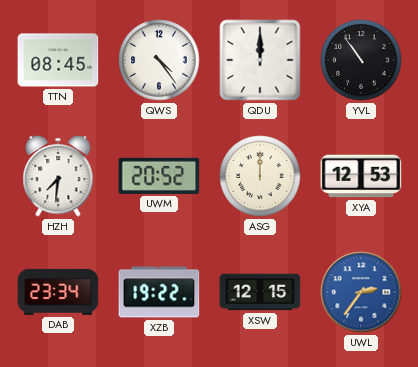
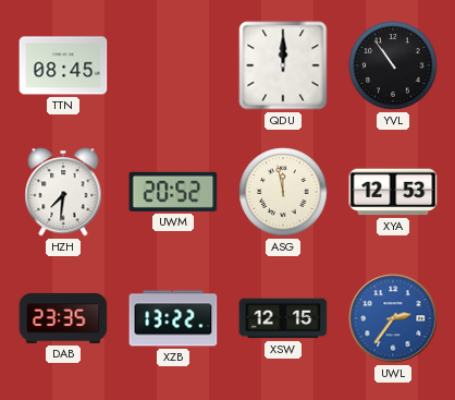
QWS: 4:24 -> none
ASG: 12:00 -> 11:58
DAB: 23:34 -> 23:35
XZB: 19:22 -> 13:22
